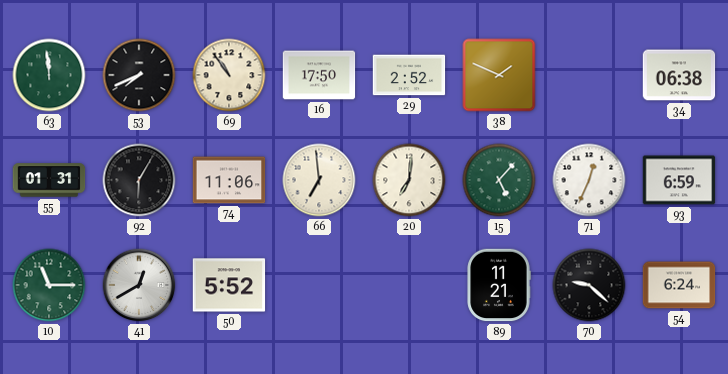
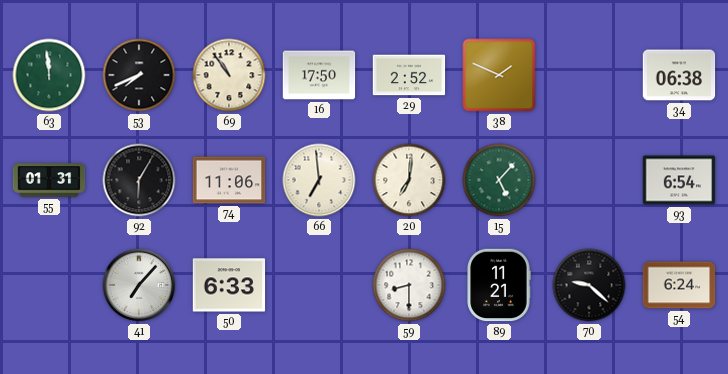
71: 12:34 -> none
93: 6:59 -> 6:54
10: 11:15 -> none
41: 12:40 -> 7:07
50: 5:52 -> 6:33
59: none -> 8:30
